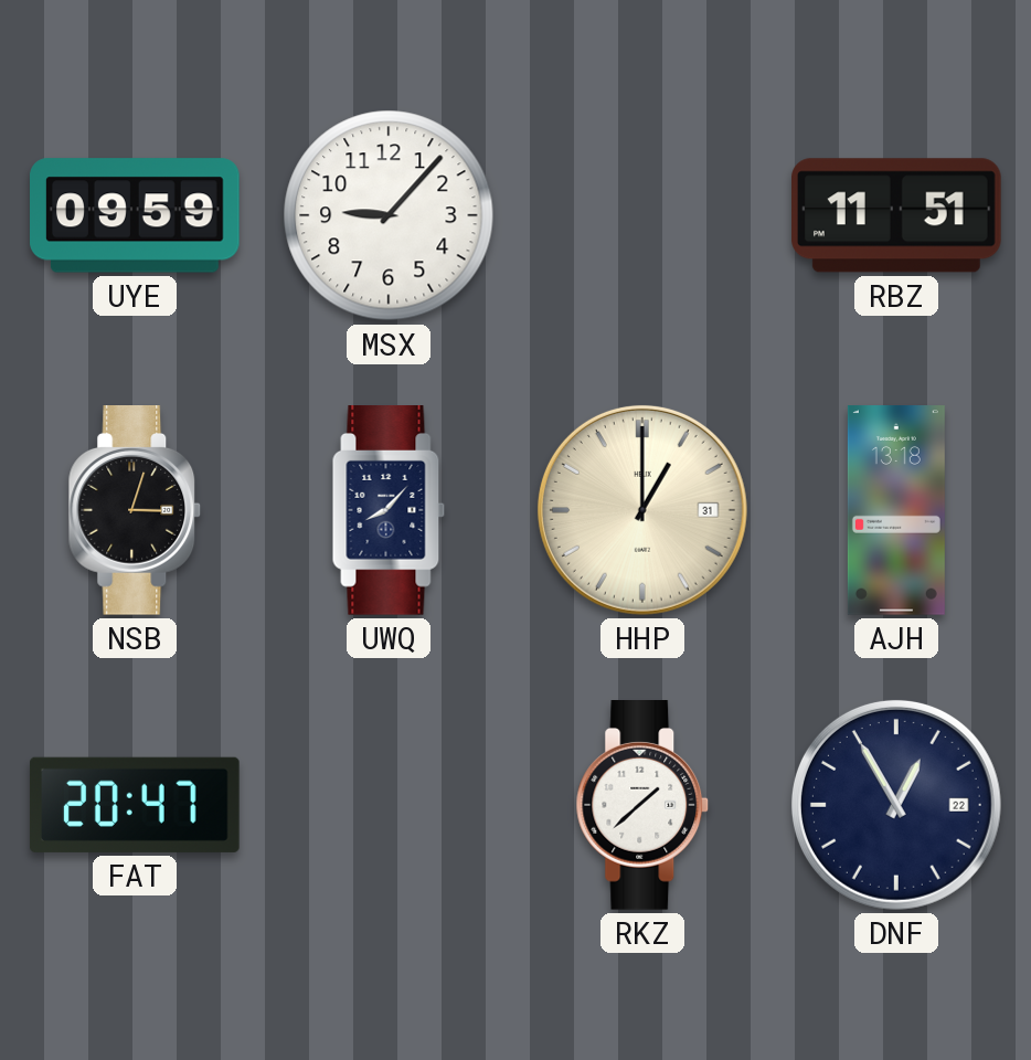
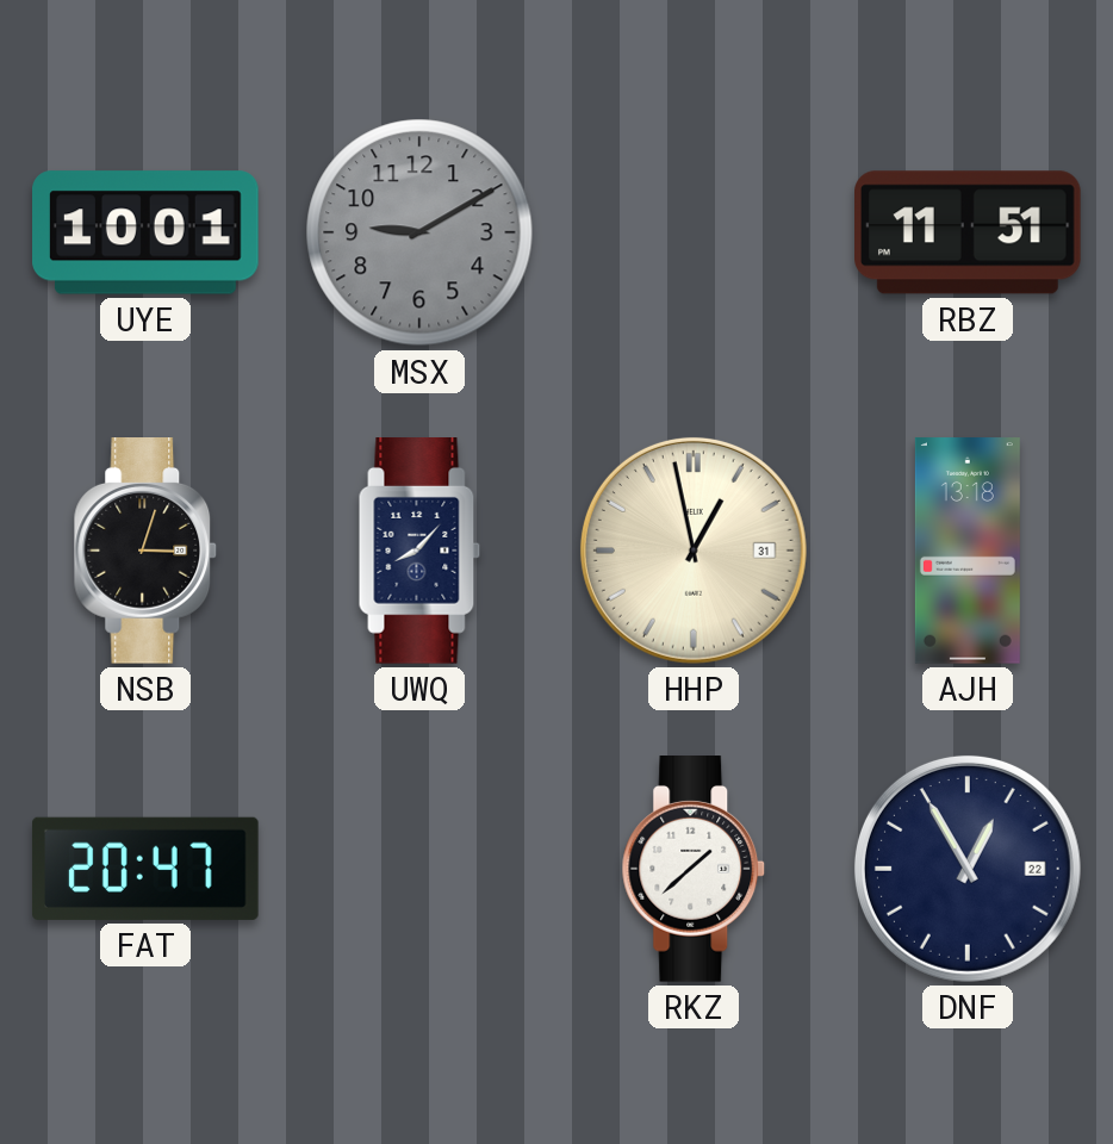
UYE: 09:59 -> 10:01
MSX: 9:07 -> 9:10
MSX dial: white -> grey
HHP: 1:00 -> 12:58
